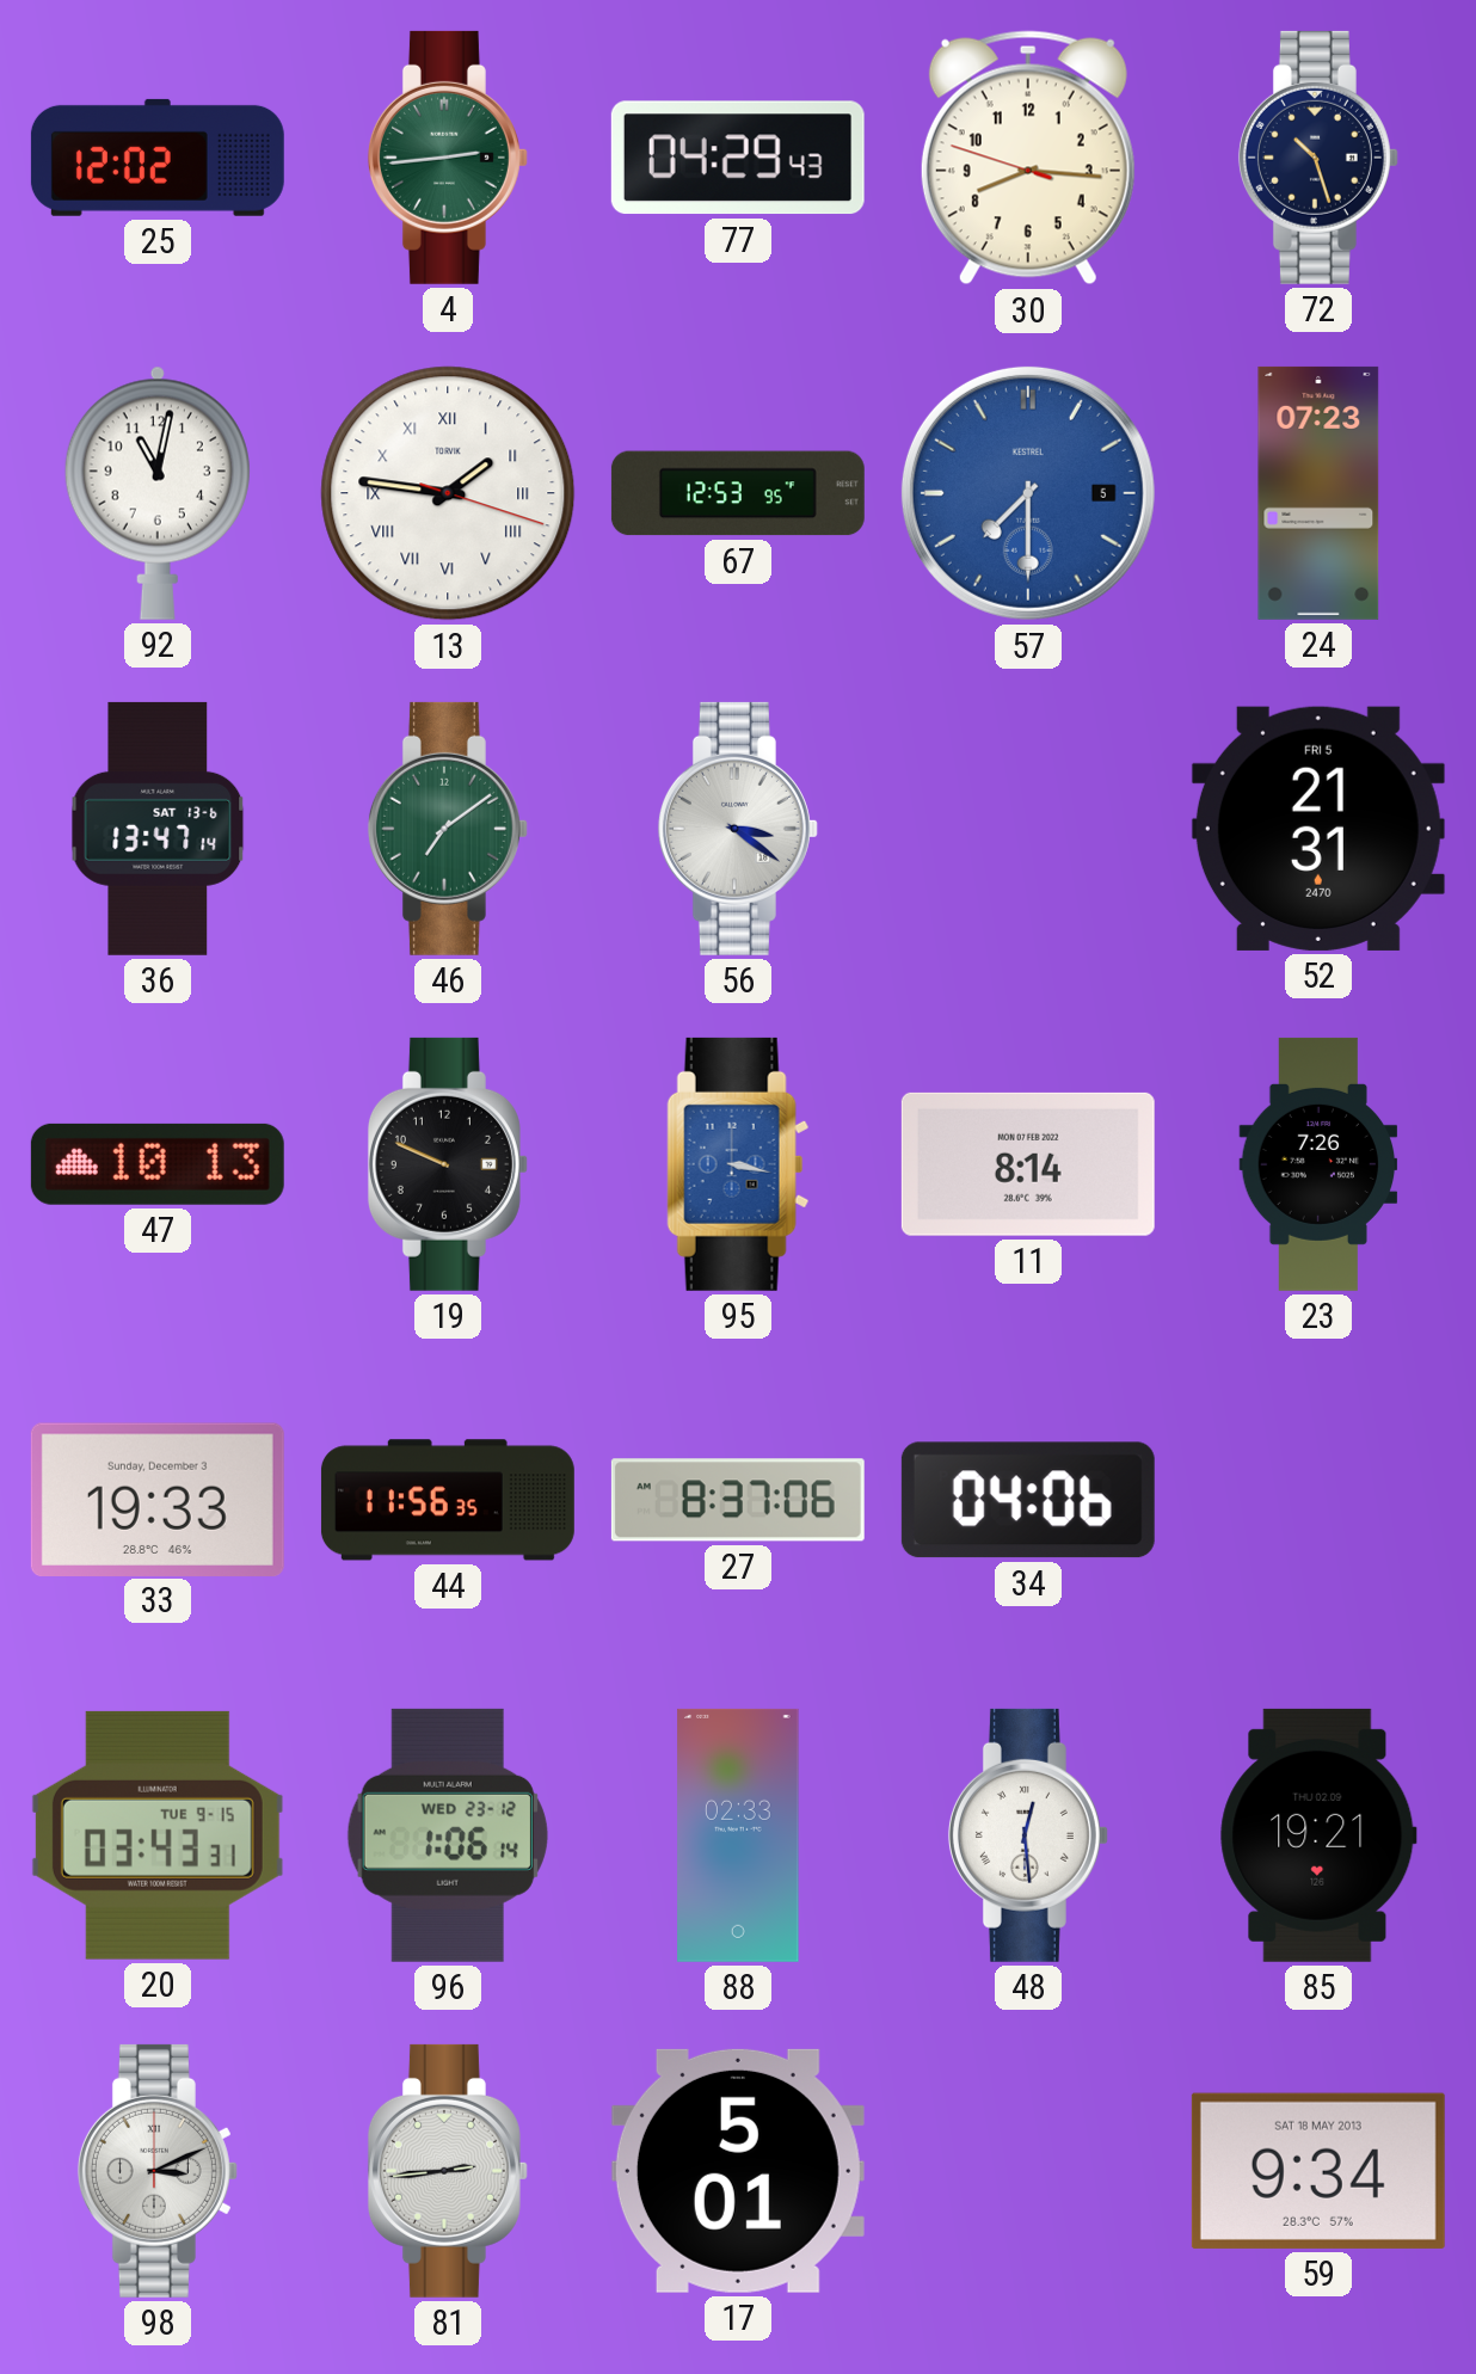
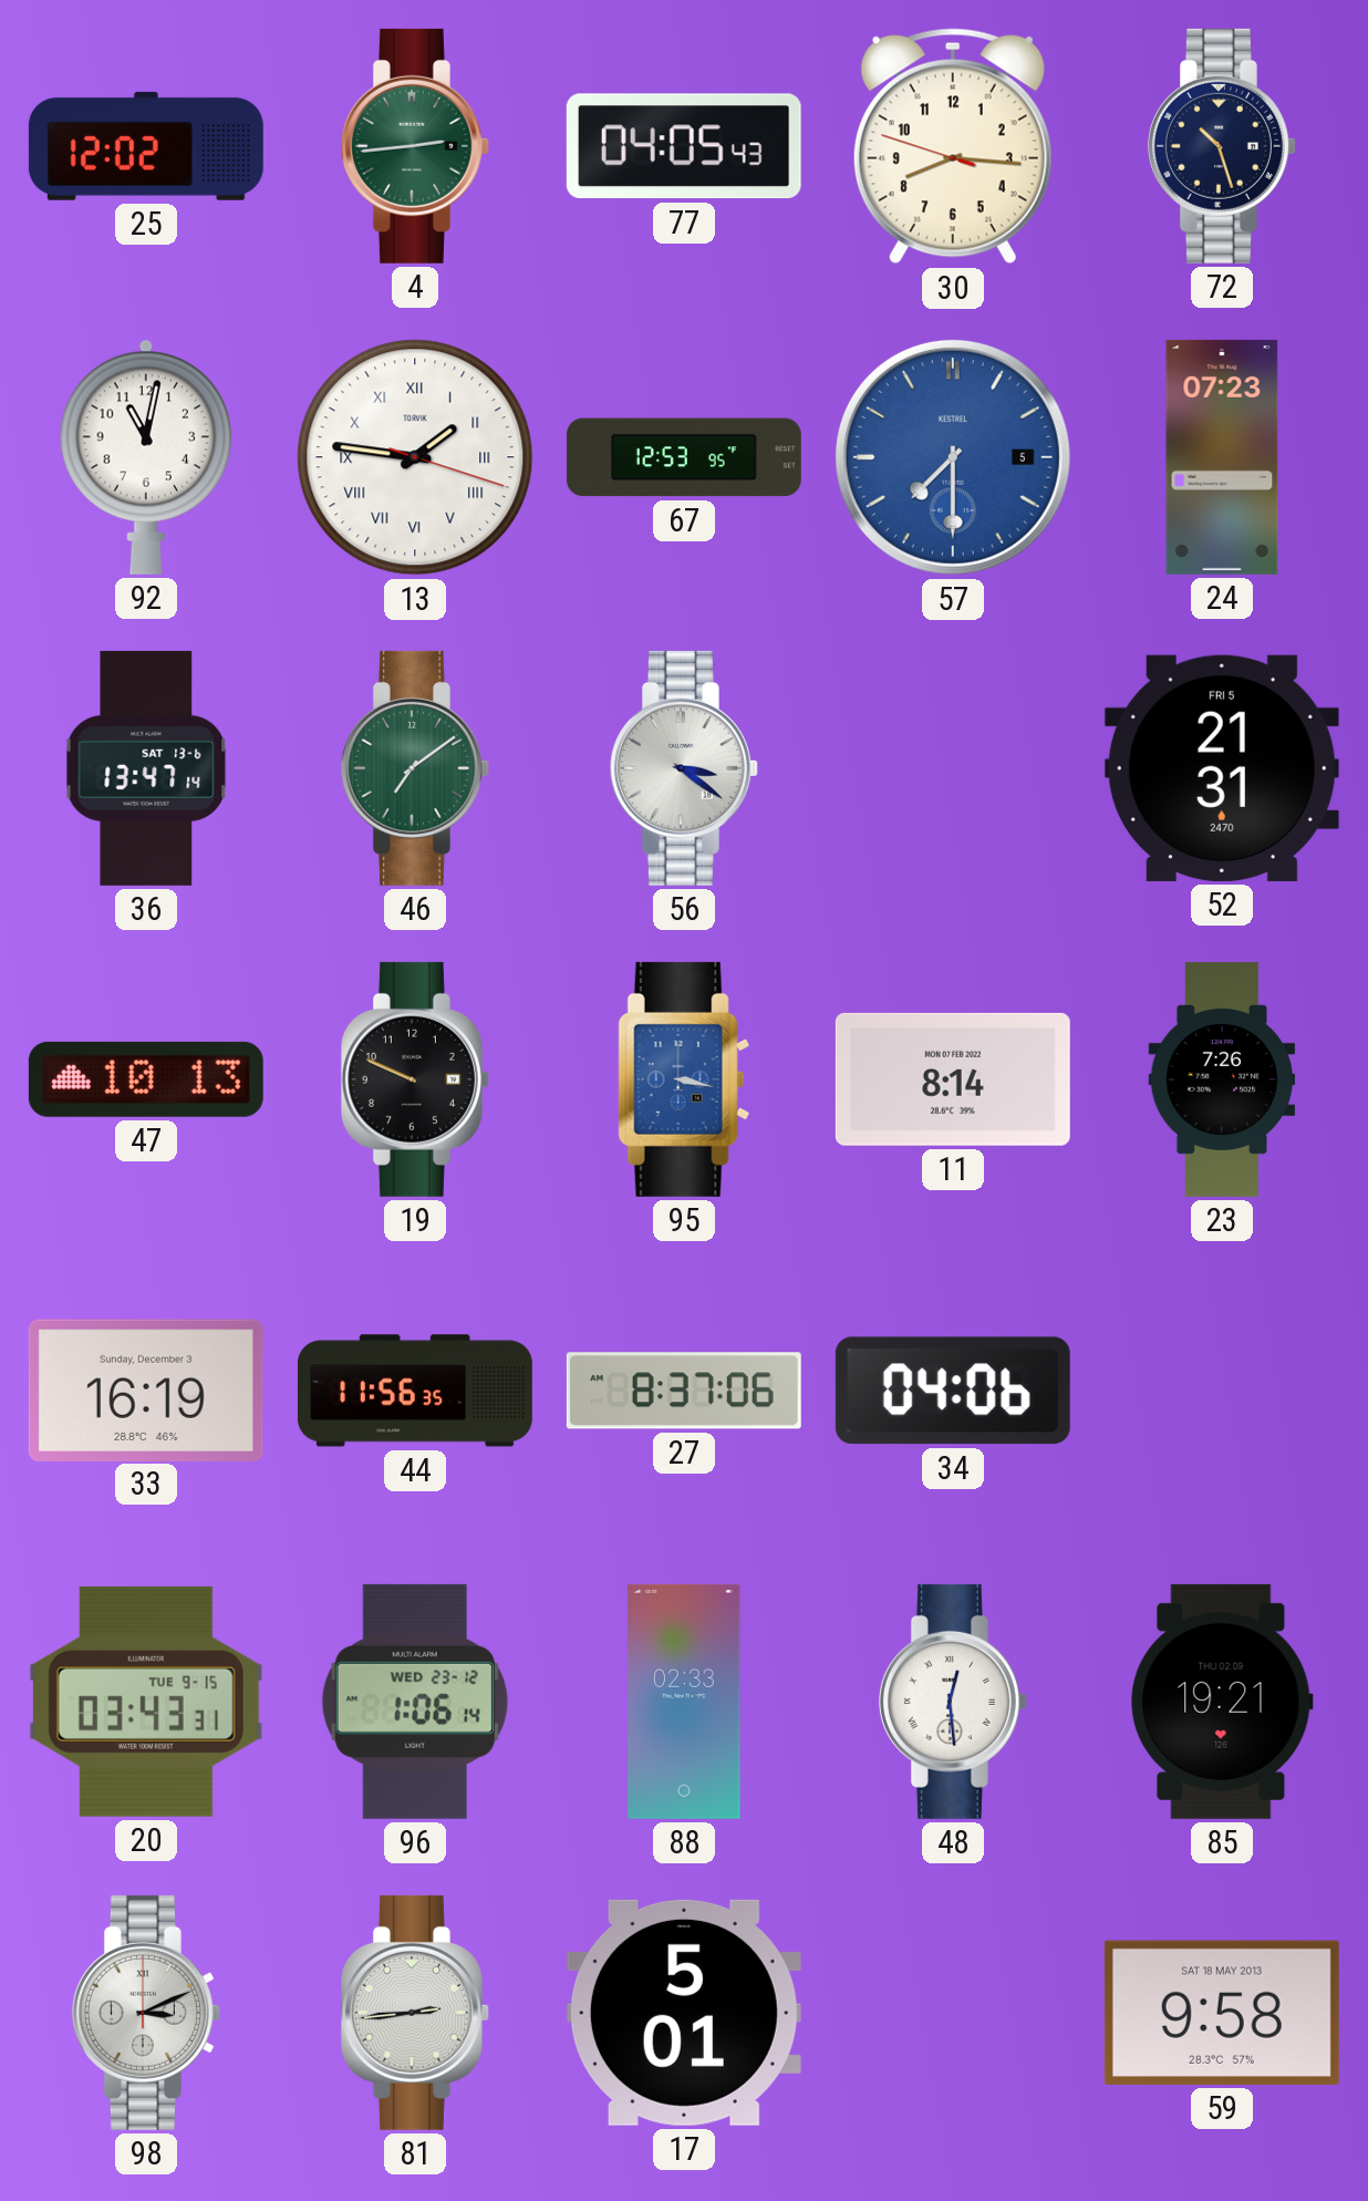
77: 04:29 -> 04:05
33: 19:33 -> 16:19
59: 9:34 -> 9:58
